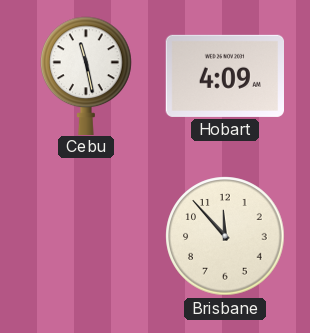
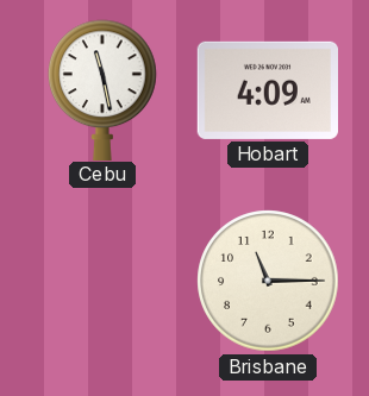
Brisbane: 11:53 -> 11:15
